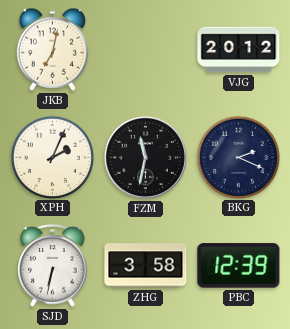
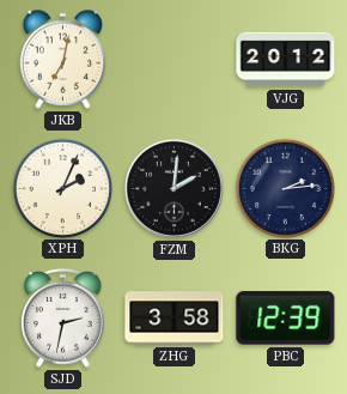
FZM: 11:32 -> 2:01
BKG: 2:19 -> 2:14
SJD: 6:32 -> 2:32
